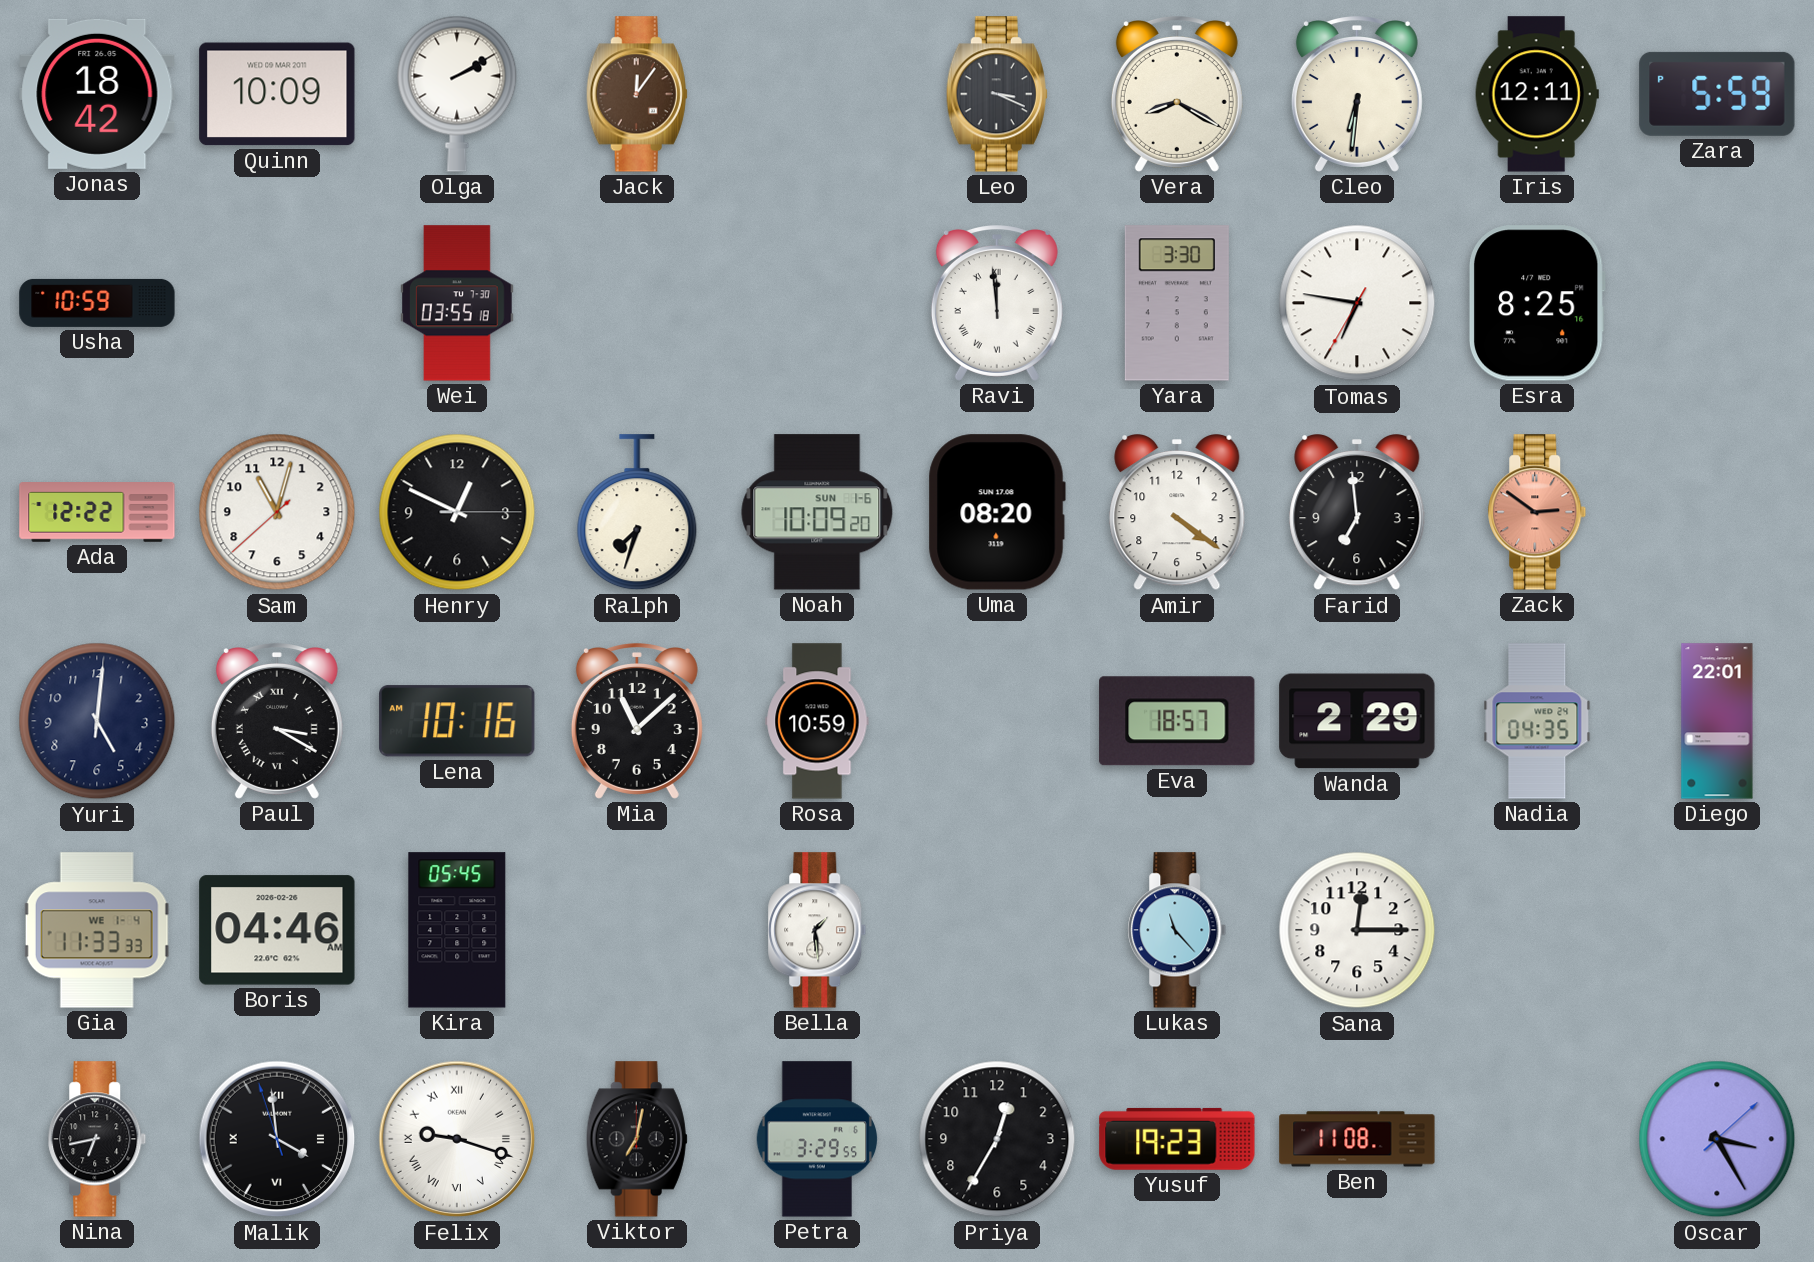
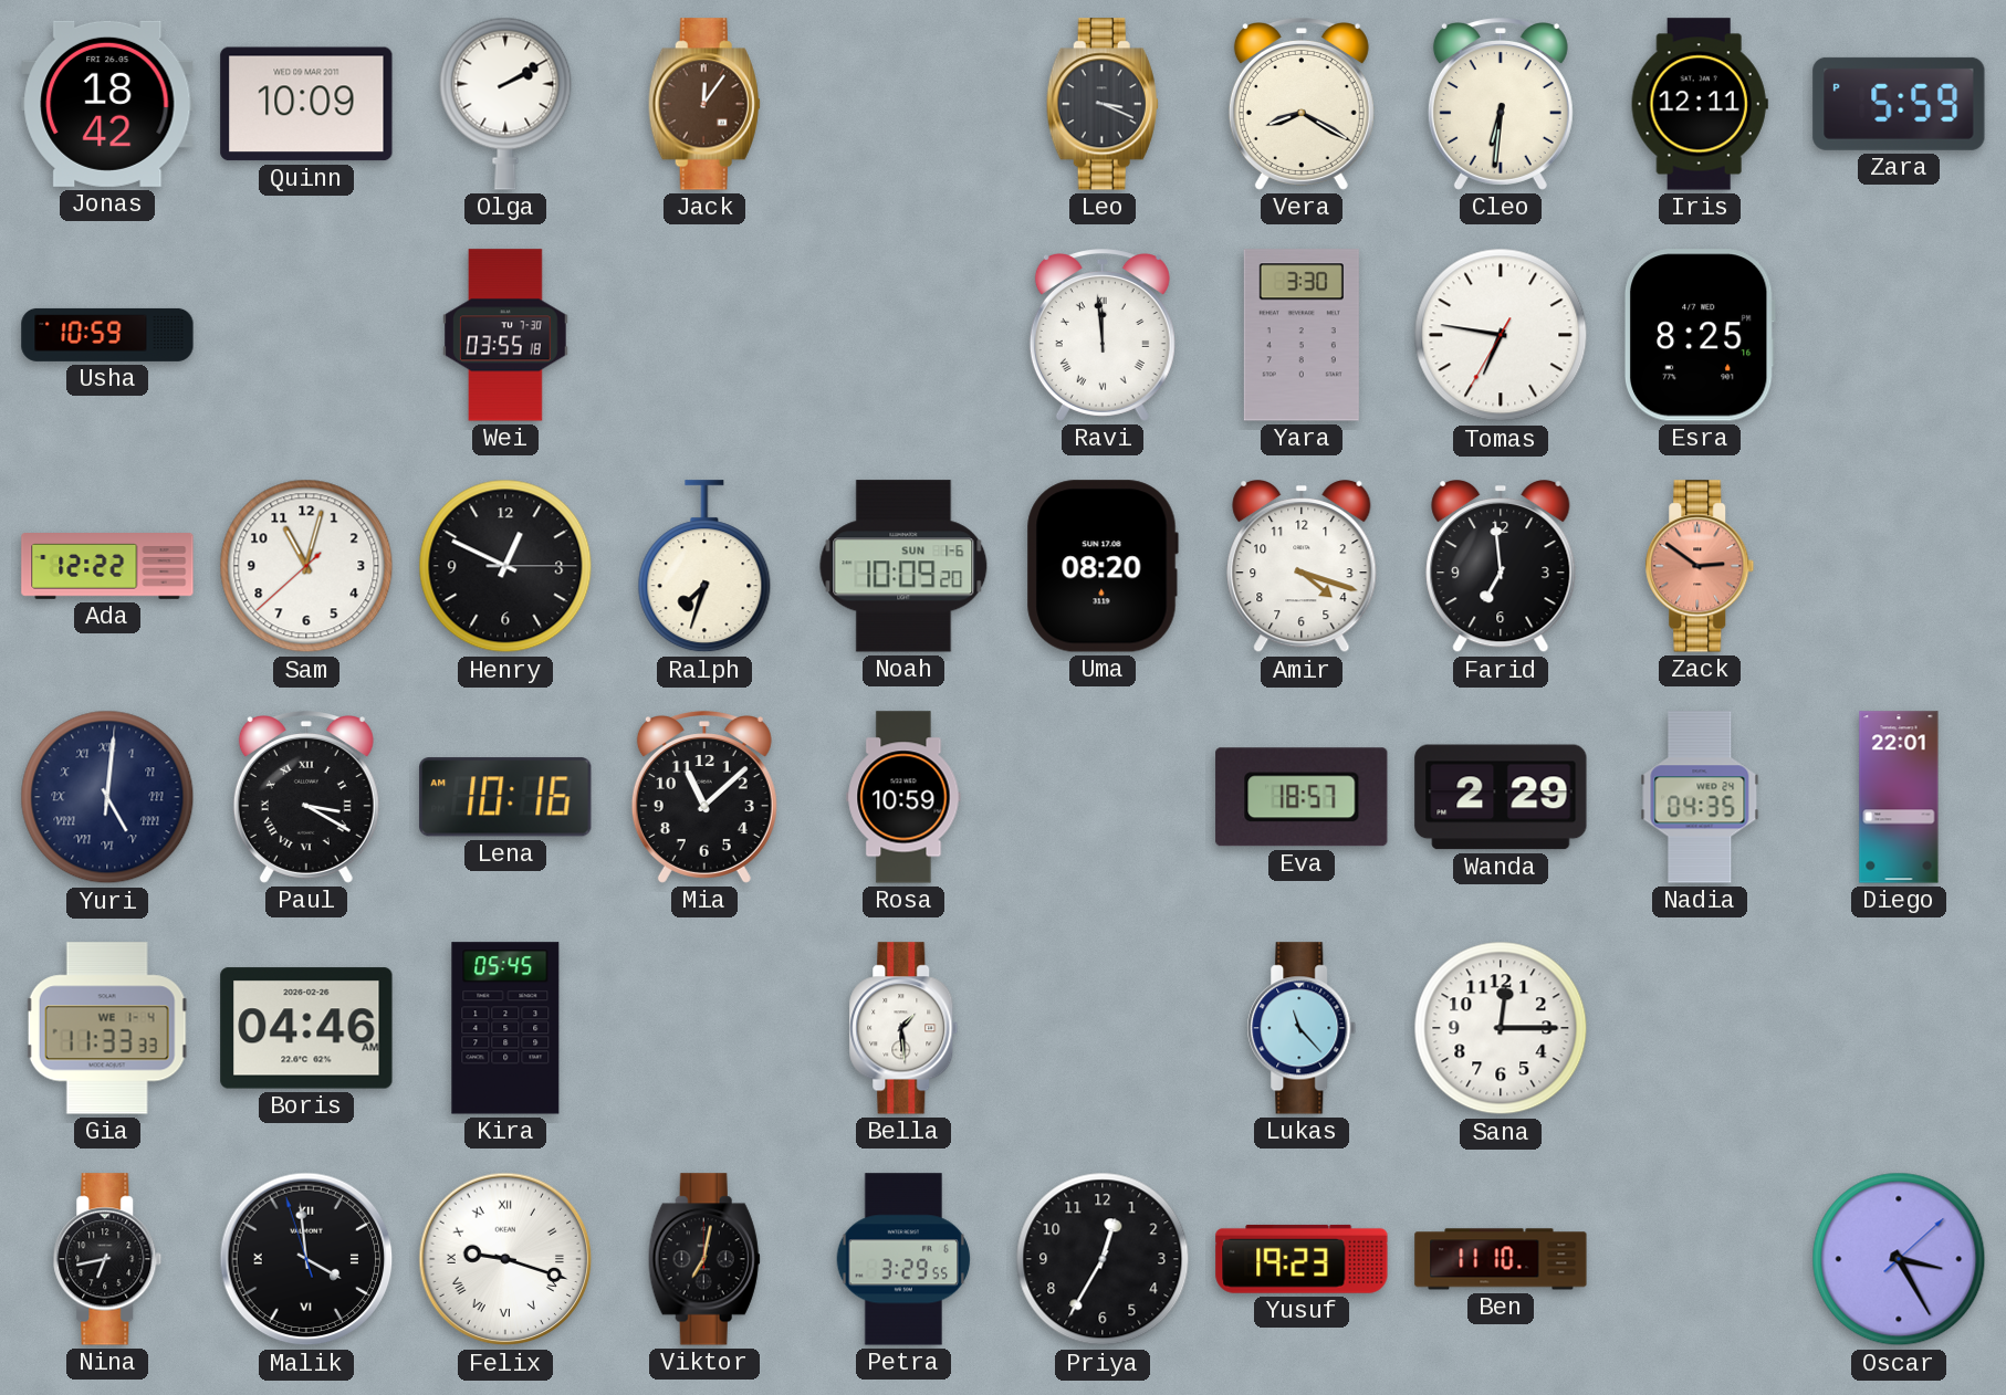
Amir: 4:21 -> 4:18
Yuri numerals: Arabic -> Roman
Ben: 11:08 -> 11:10
